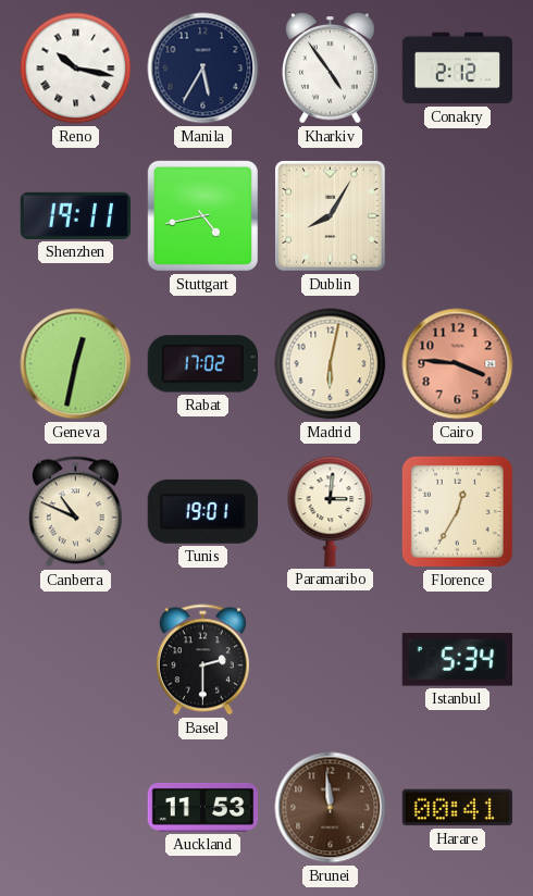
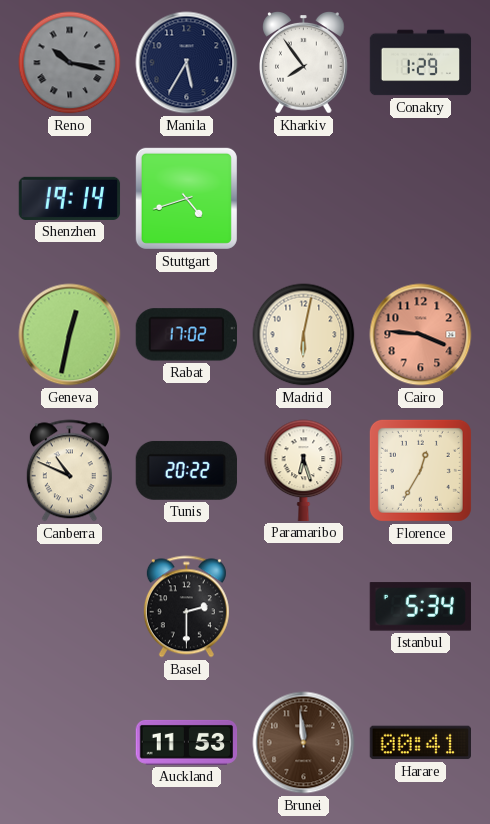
Reno dial: white -> grey
Kharkiv: 4:54 -> 7:54
Conakry: 2:12 -> 1:29
Shenzhen: 19:11 -> 19:14
Stuttgart: 4:43 -> 4:42
Dublin: 8:05 -> none
Tunis: 19:01 -> 20:22
Paramaribo: 3:01 -> 6:27
